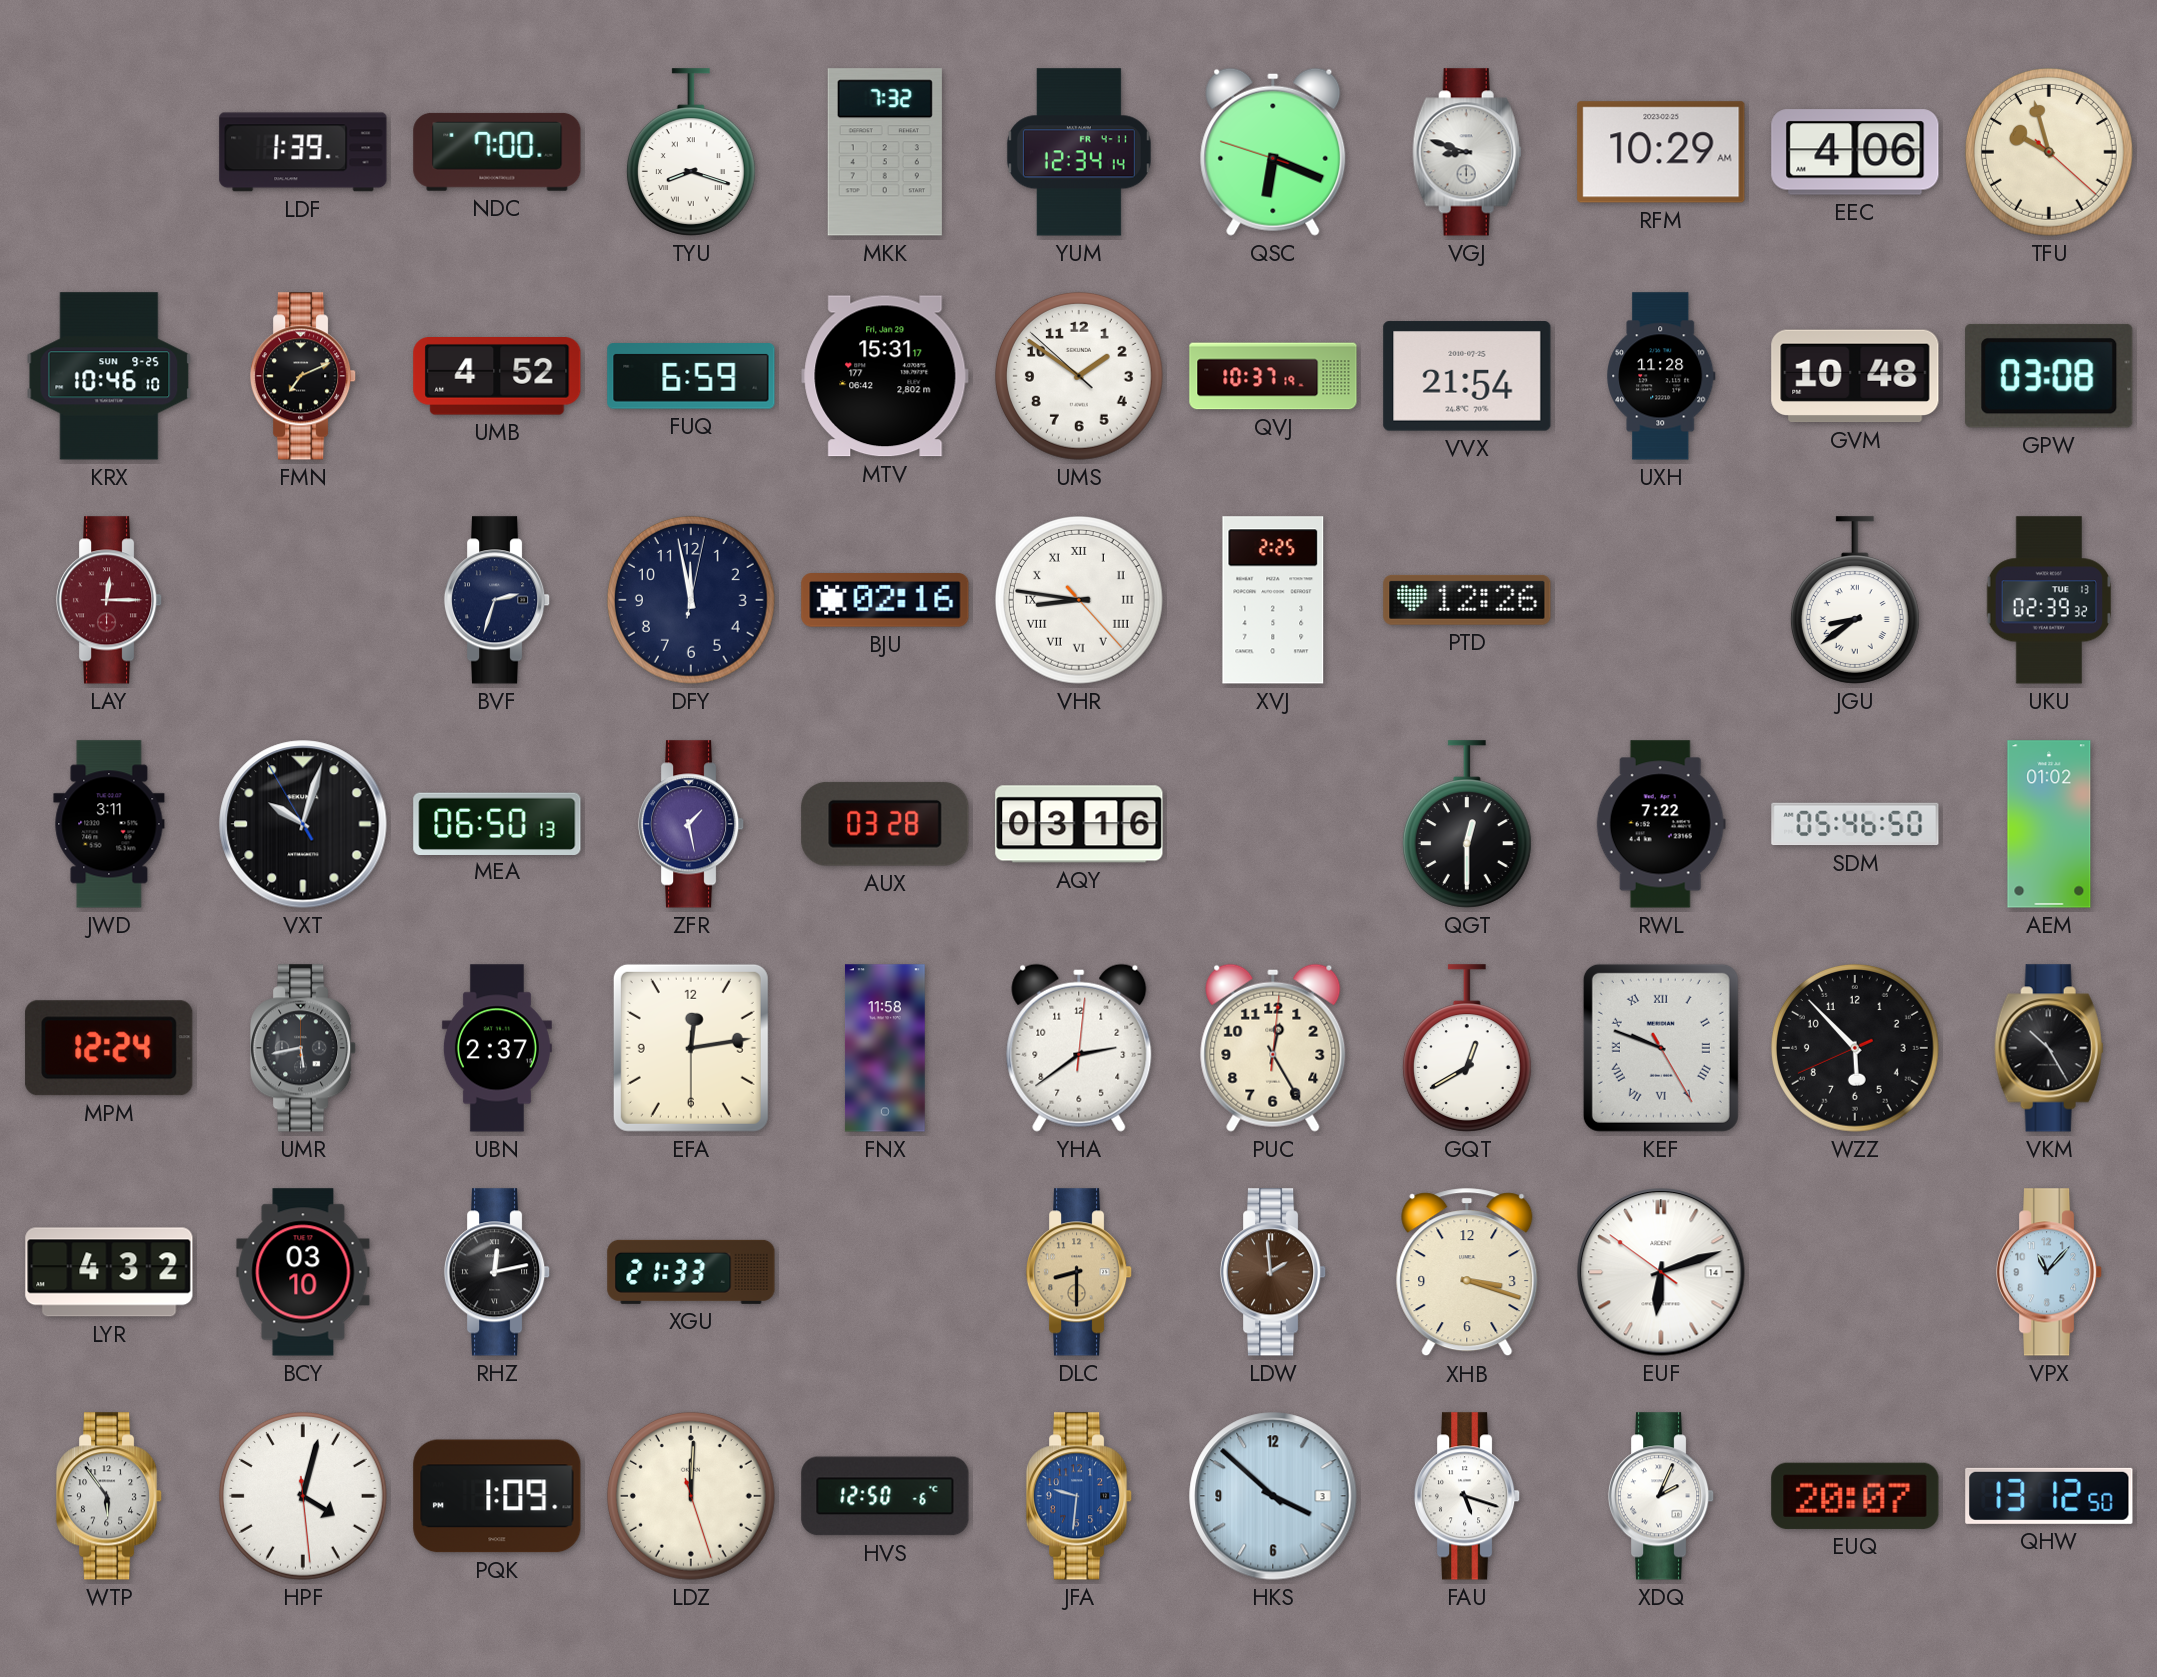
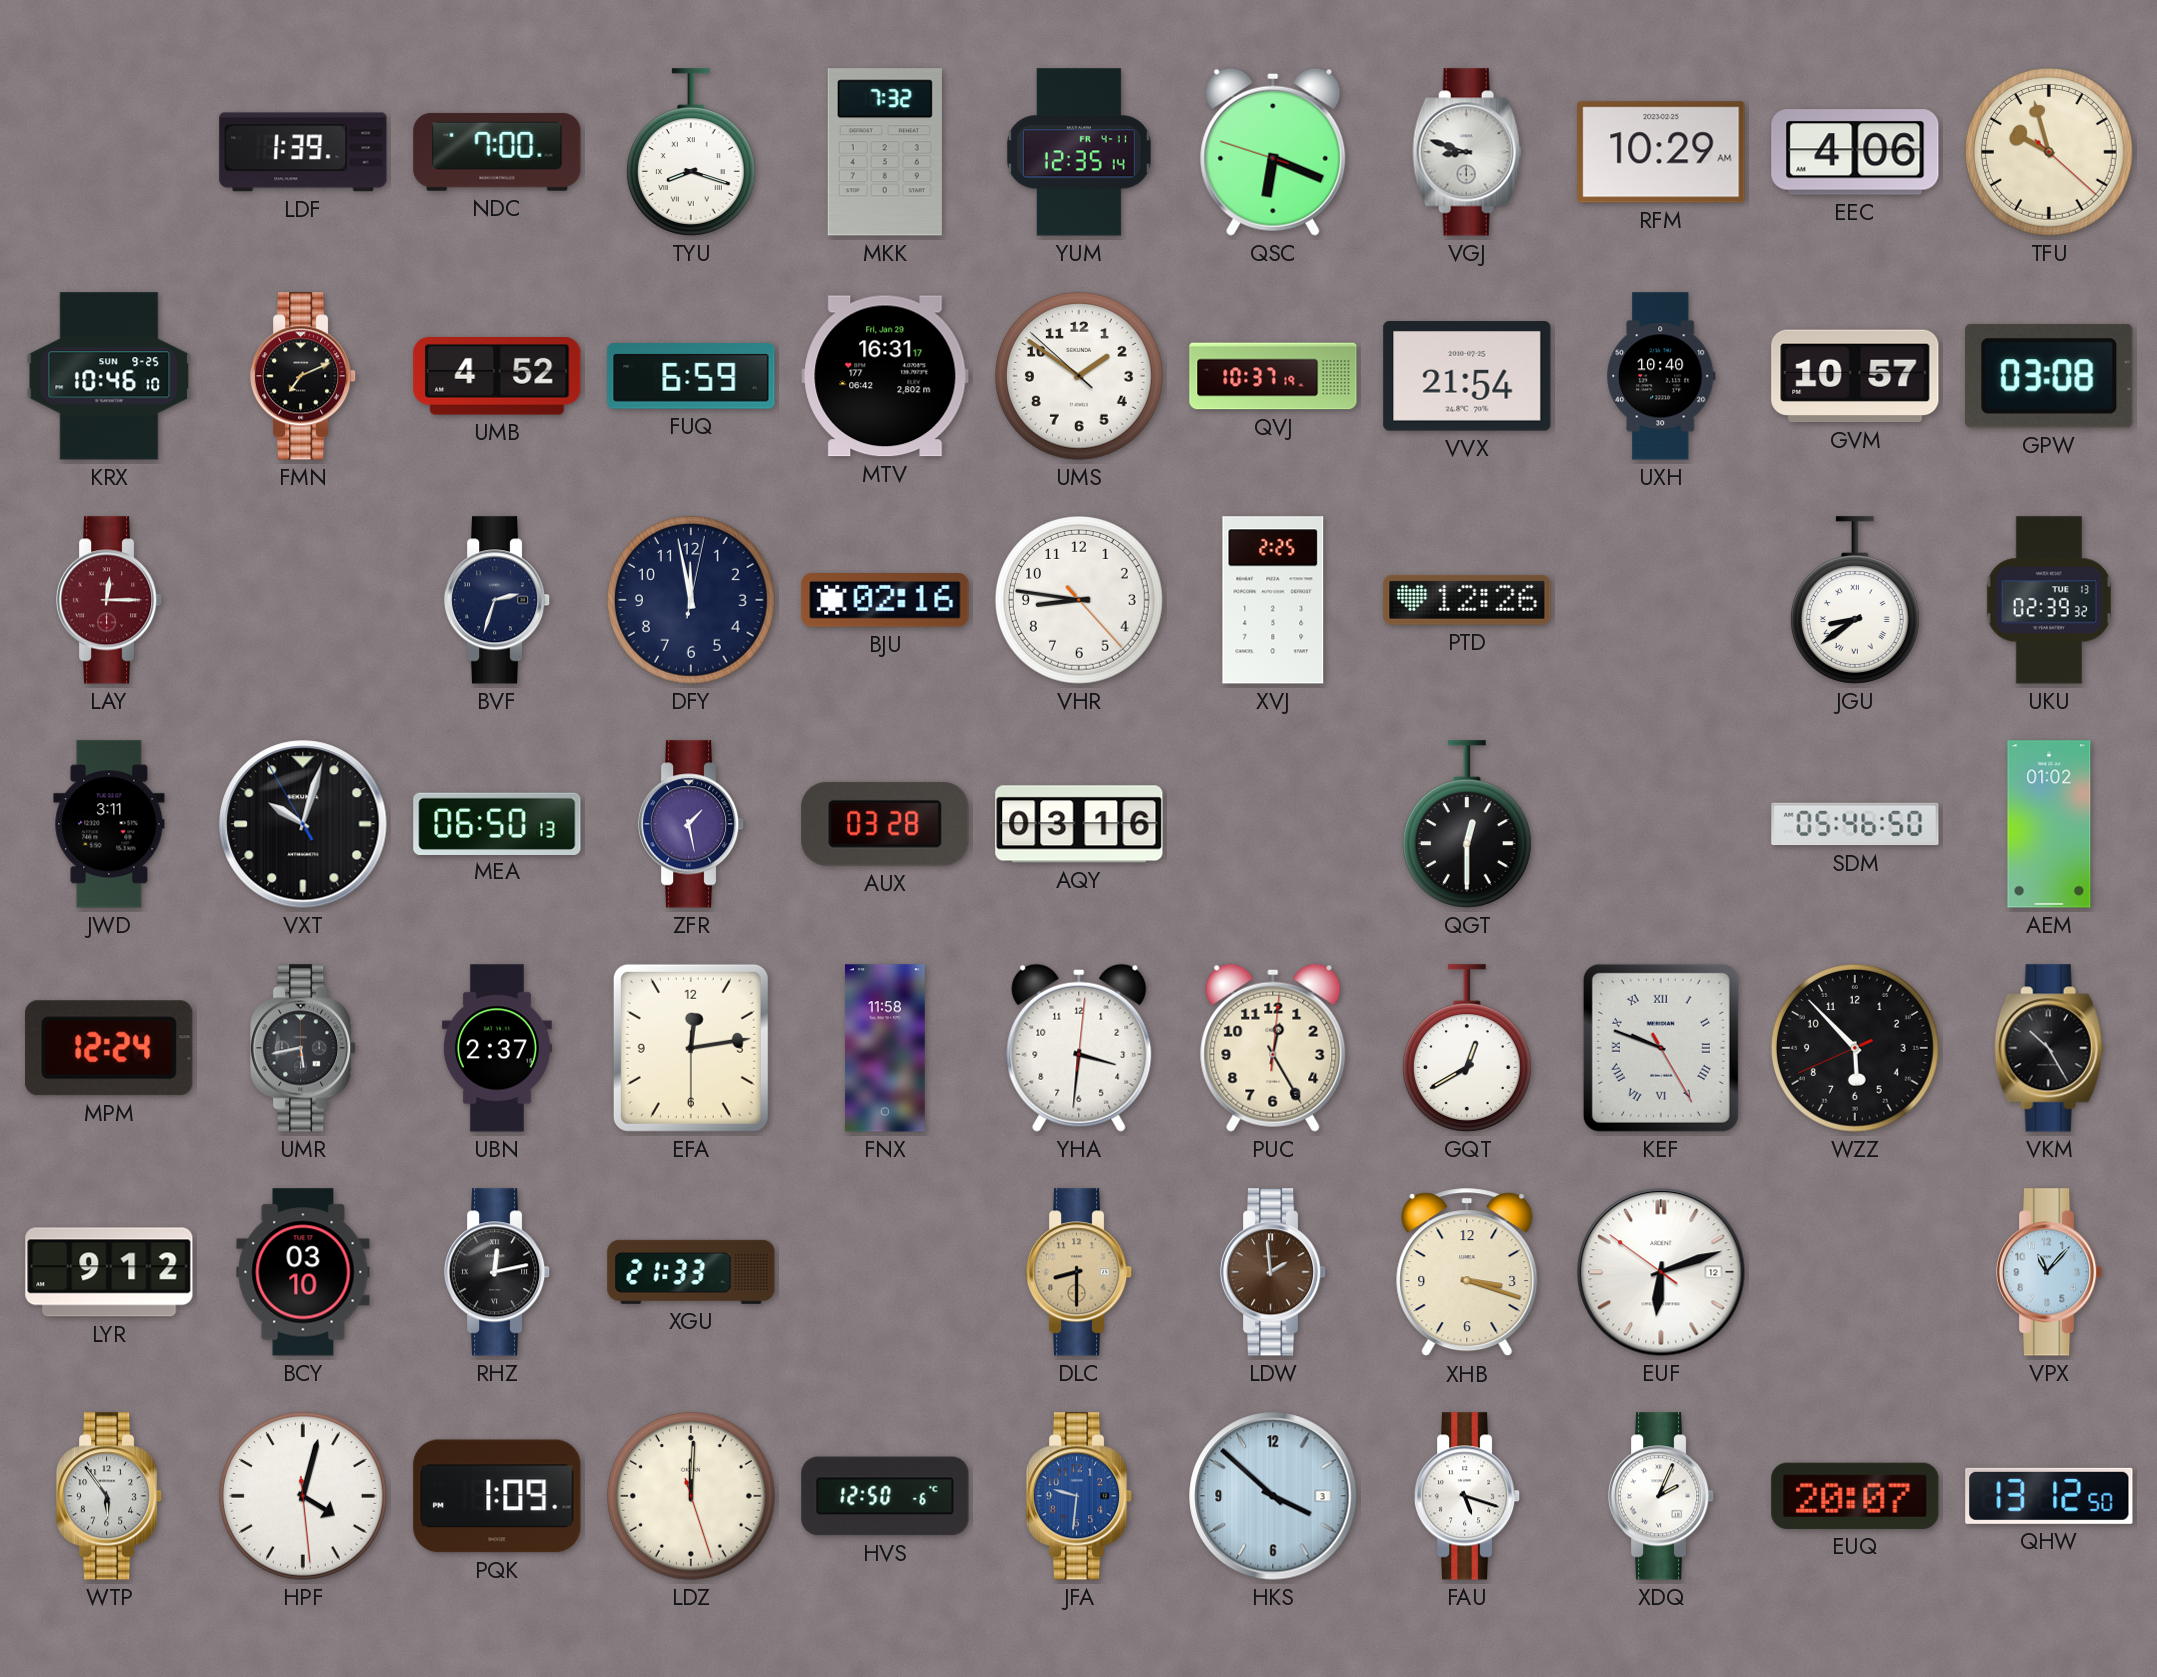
YUM: 12:34 -> 12:35
MTV: 15:31 -> 16:31
UXH: 11:28 -> 10:40
GVM: 10:48 -> 10:57
VHR numerals: Roman -> Arabic
RWL: 7:22 -> none
YHA: 2:39 -> 3:31
LYR: 4:32 -> 9:12
EUF date: 14 -> 12
